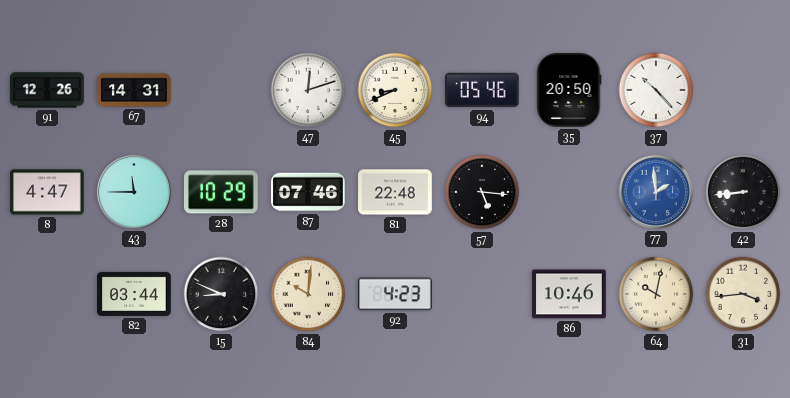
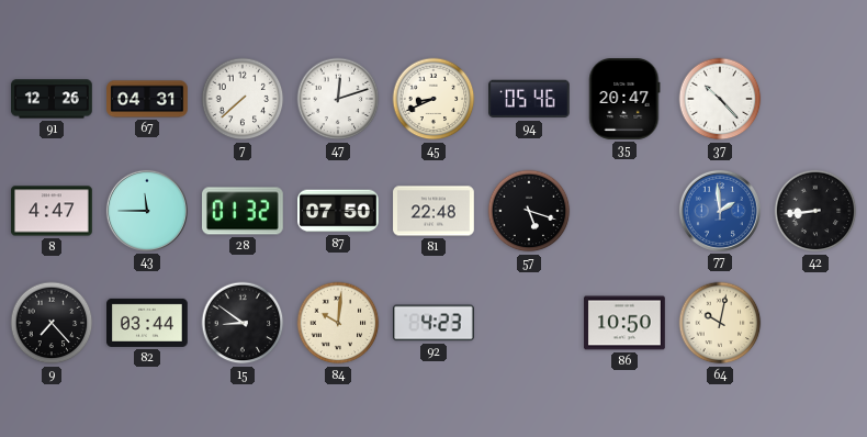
67: 14:31 -> 04:31
7: none -> 7:38
35: 20:50 -> 20:47
28: 10:29 -> 01:32
87: 07:46 -> 07:50
57: 5:16 -> 5:18
9: none -> 7:23
15: 8:49 -> 8:51
86: 10:46 -> 10:50
31: 3:44 -> none
